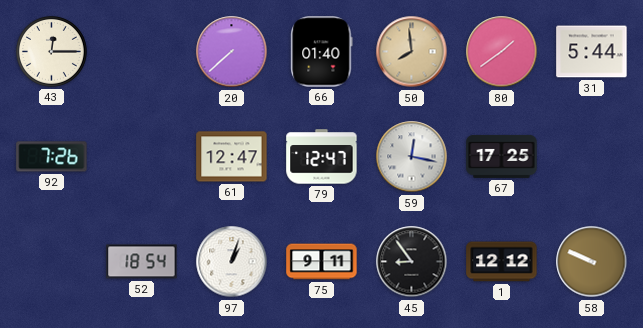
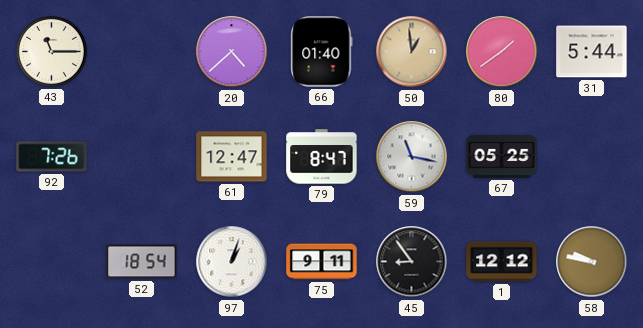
43: 12:15 -> 11:15
20: 7:38 -> 4:38
50: 7:59 -> 12:59
79: 12:47 -> 8:47
59: 12:17 -> 11:17
67: 17:25 -> 05:25
58: 9:49 -> 9:47
